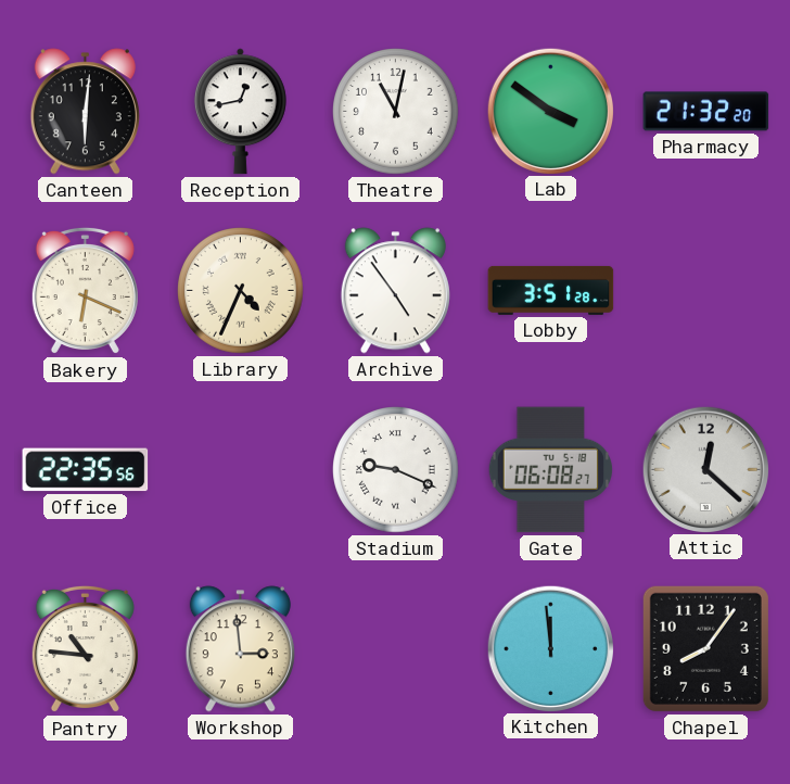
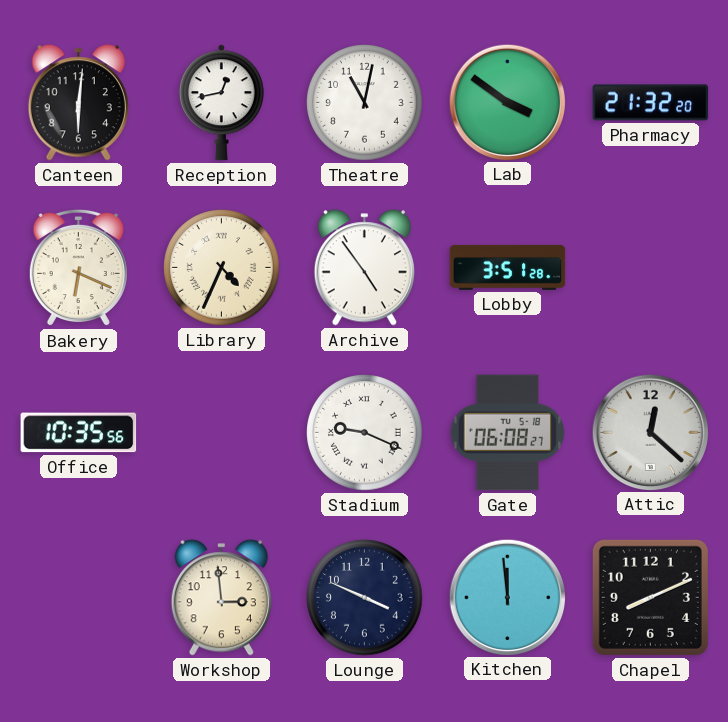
Office: 22:35 -> 10:35
Pantry: 10:46 -> none
Lounge: none -> 3:49
Chapel: 8:06 -> 8:11
